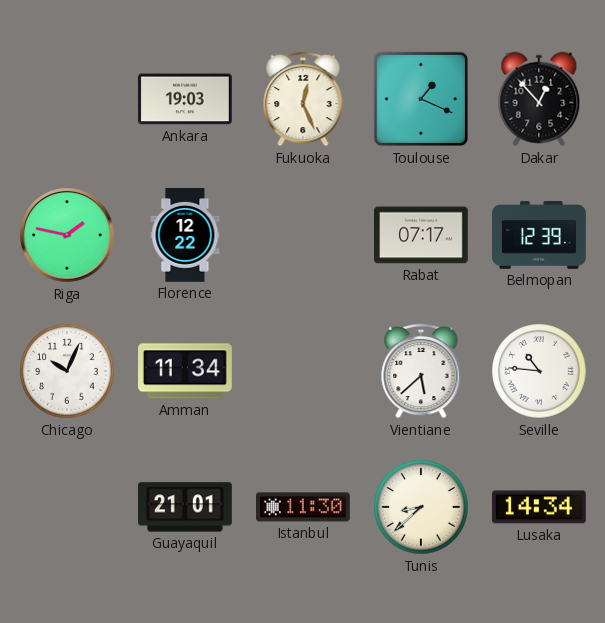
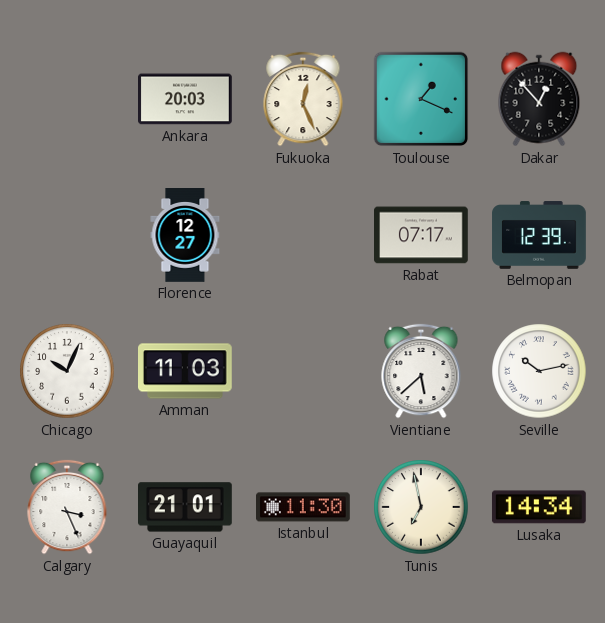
Ankara: 19:03 -> 20:03
Riga: 1:47 -> none
Florence: 12:22 -> 12:27
Amman: 11:34 -> 11:03
Seville: 10:46 -> 10:13
Calgary: none -> 3:26
Tunis: 8:38 -> 6:58
